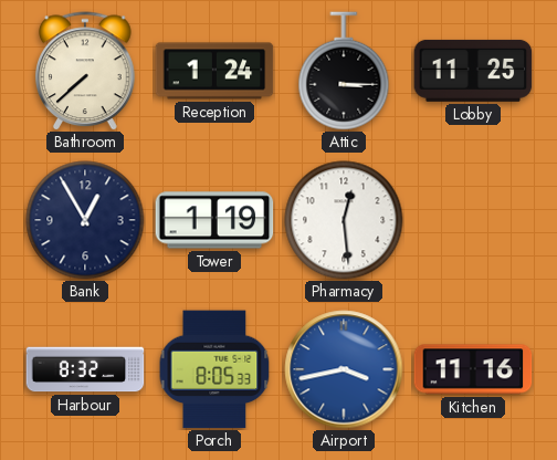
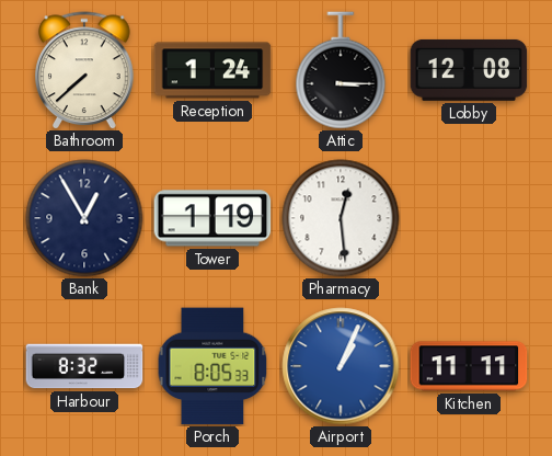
Lobby: 11:25 -> 12:08
Airport: 3:43 -> 1:04
Kitchen: 11:16 -> 11:11
